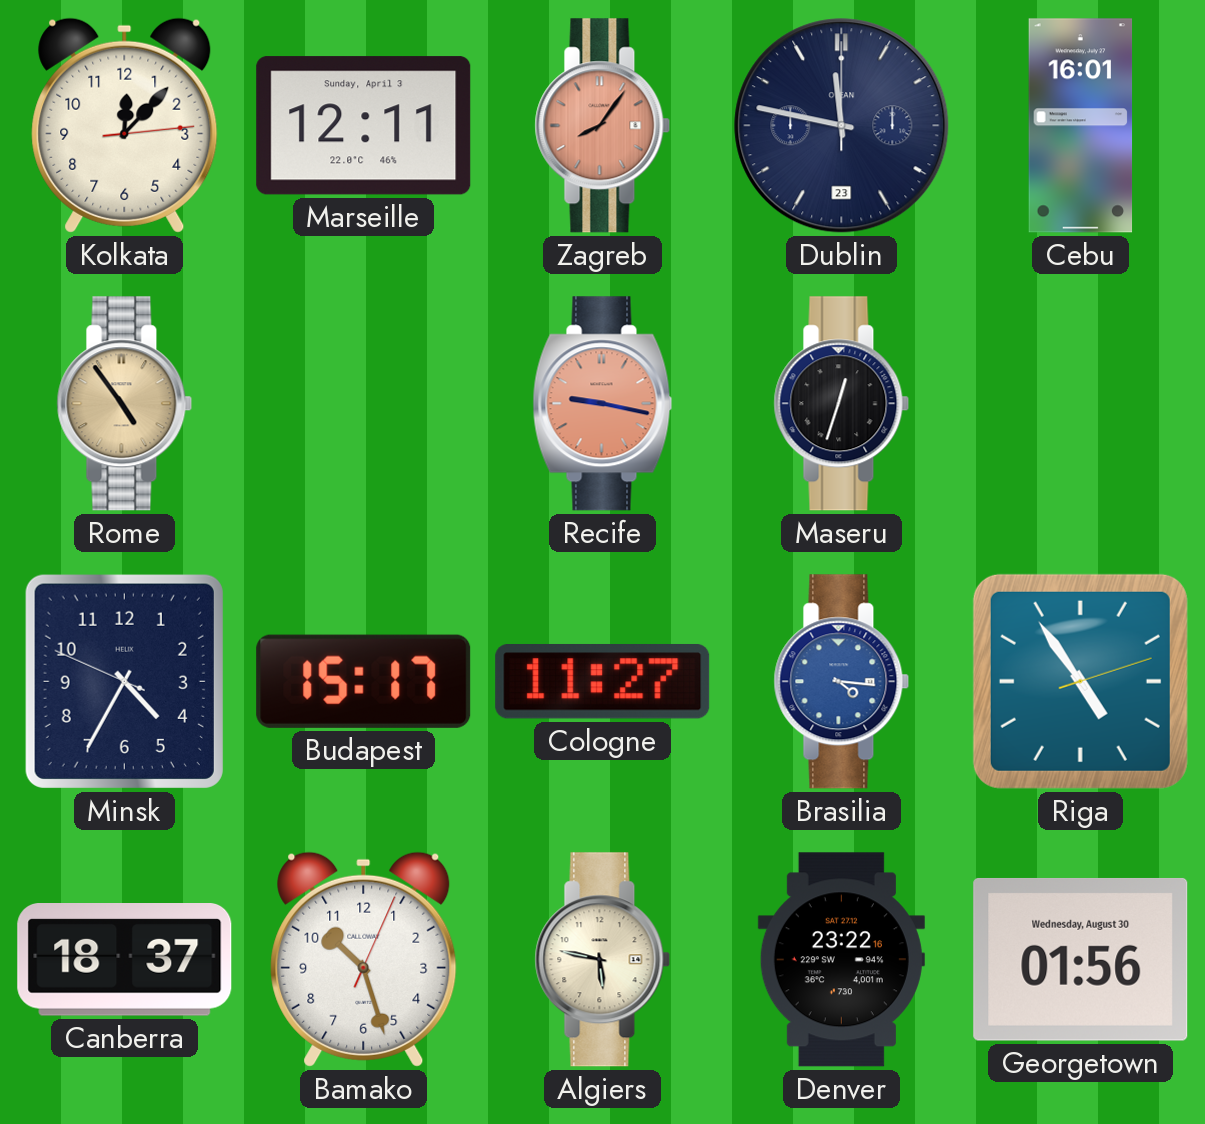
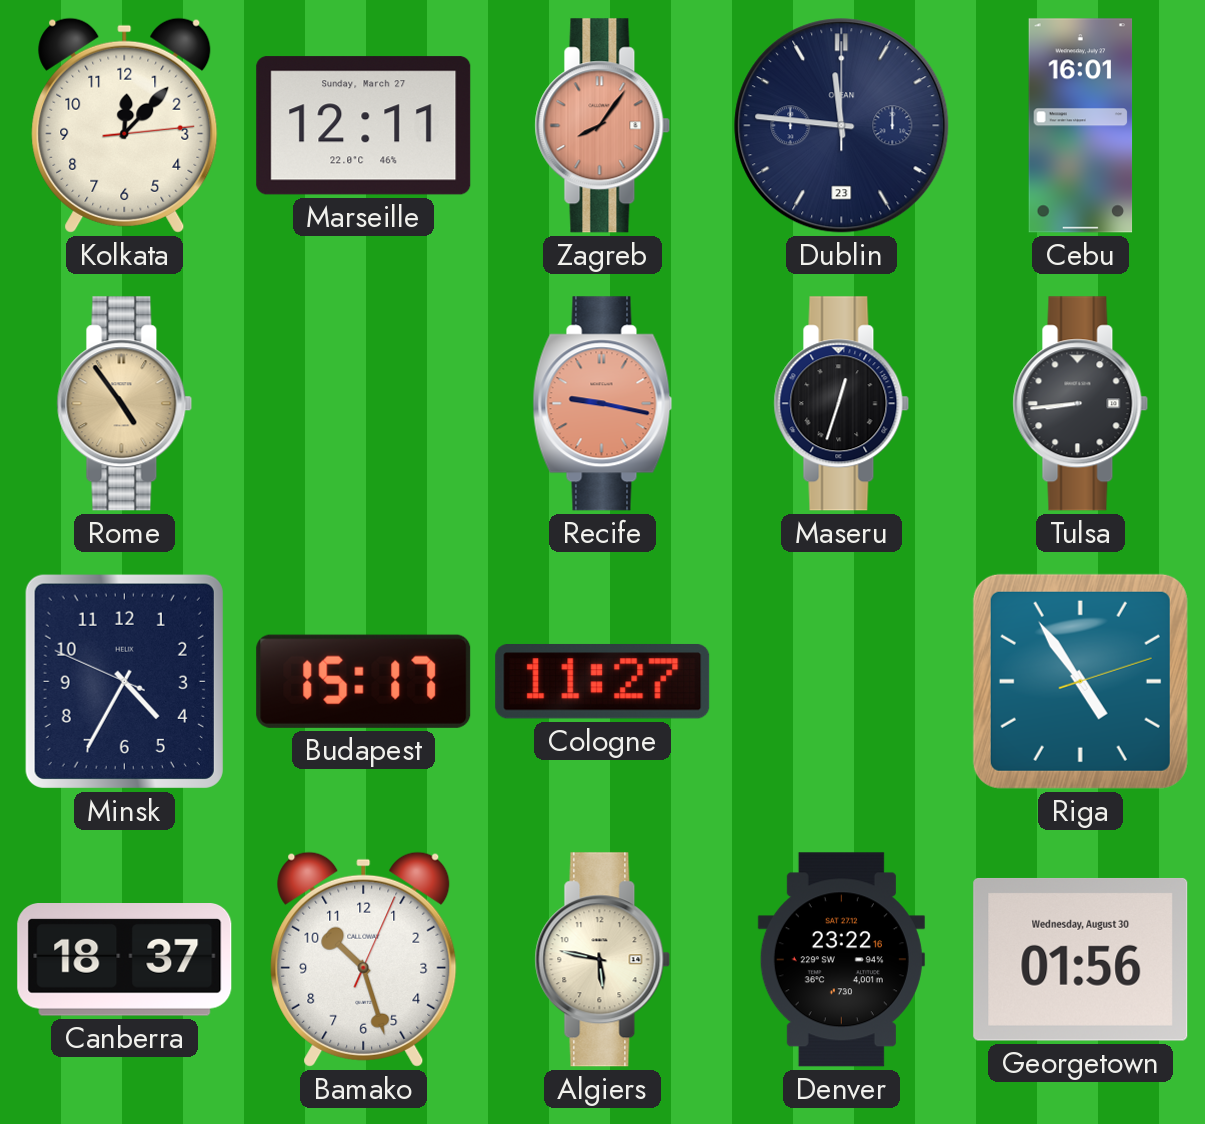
Marseille date: Sunday, April 3 -> Sunday, March 27
Dublin: 11:47 -> 11:46
Tulsa: none -> 8:44
Brasilia: 4:16 -> none
